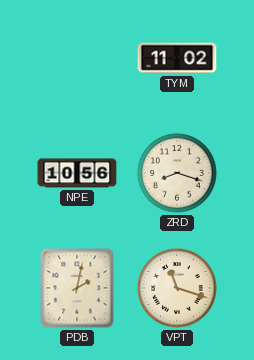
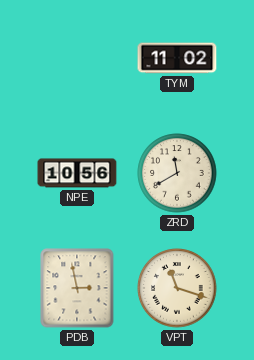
ZRD: 8:18 -> 11:40
PDB: 2:02 -> 2:58
